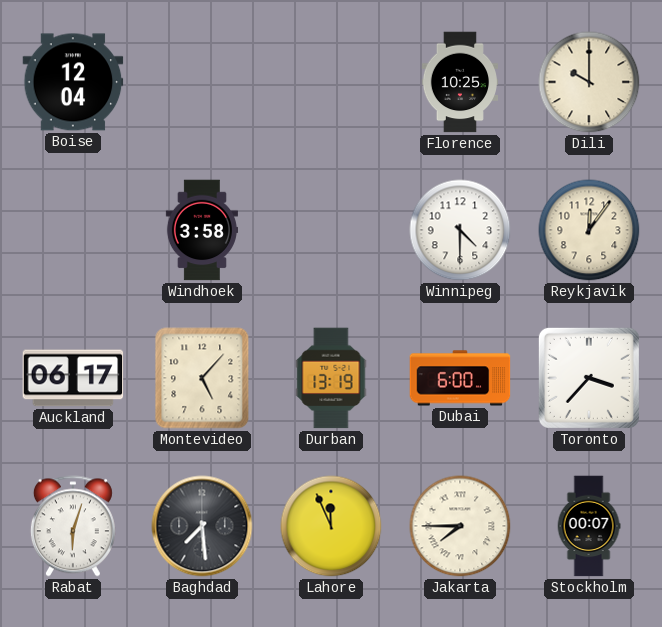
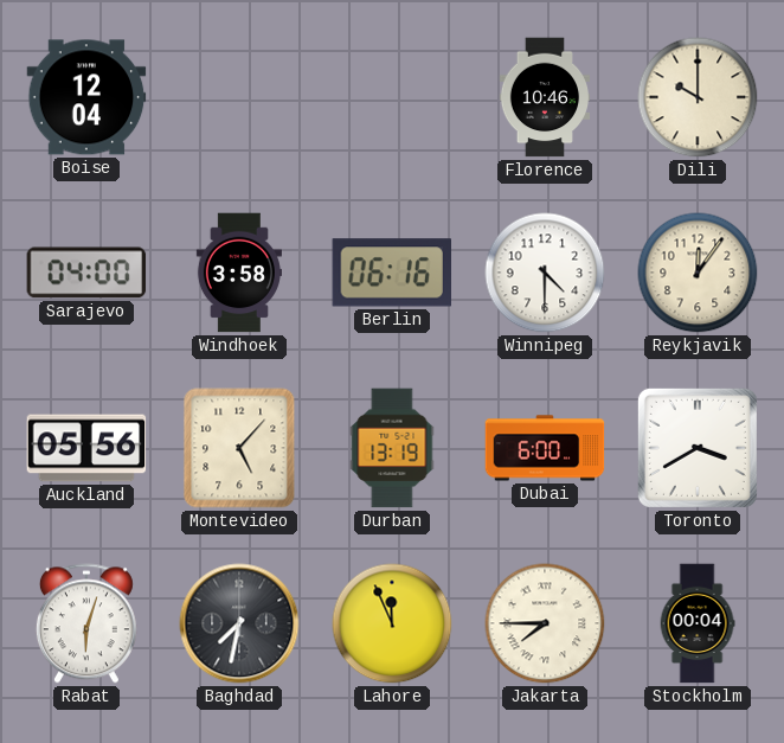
Florence: 10:25 -> 10:46
Sarajevo: none -> 04:00
Berlin: none -> 06:16
Auckland: 06:17 -> 05:56
Toronto: 3:37 -> 3:40
Baghdad: 7:29 -> 7:32
Stockholm: 00:07 -> 00:04
